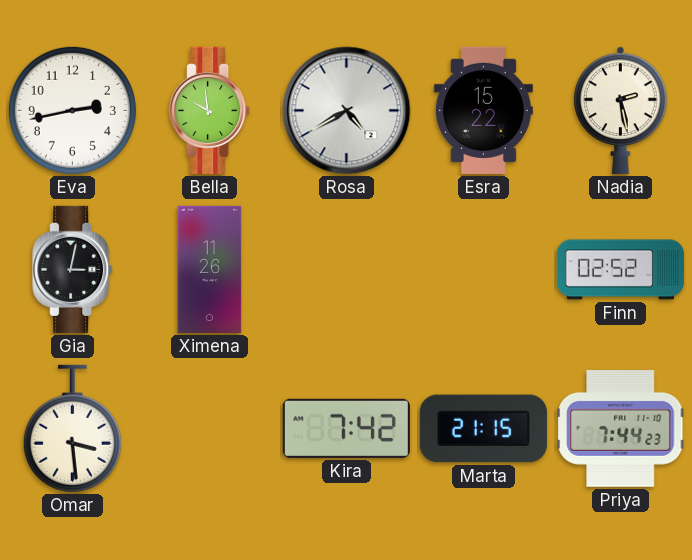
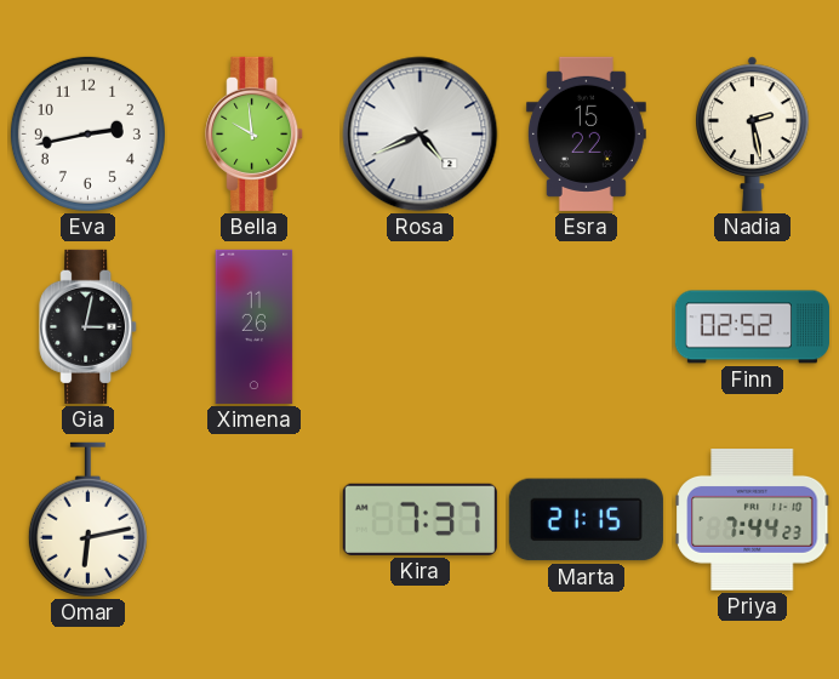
Rosa: 4:40 -> 4:41
Omar: 3:29 -> 6:13
Kira: 7:42 -> 7:37
